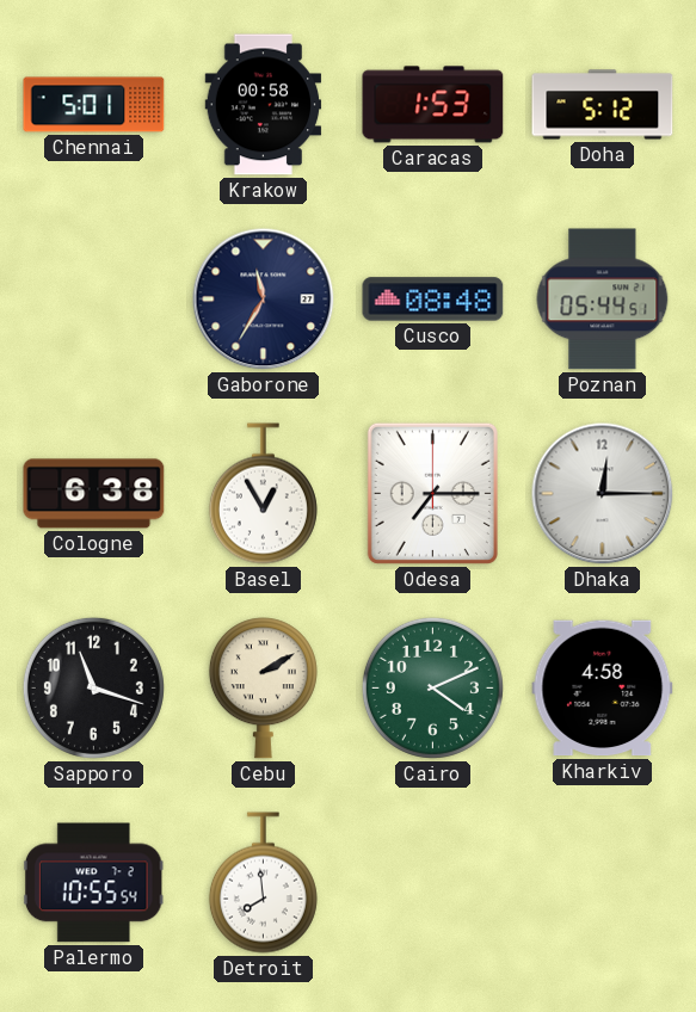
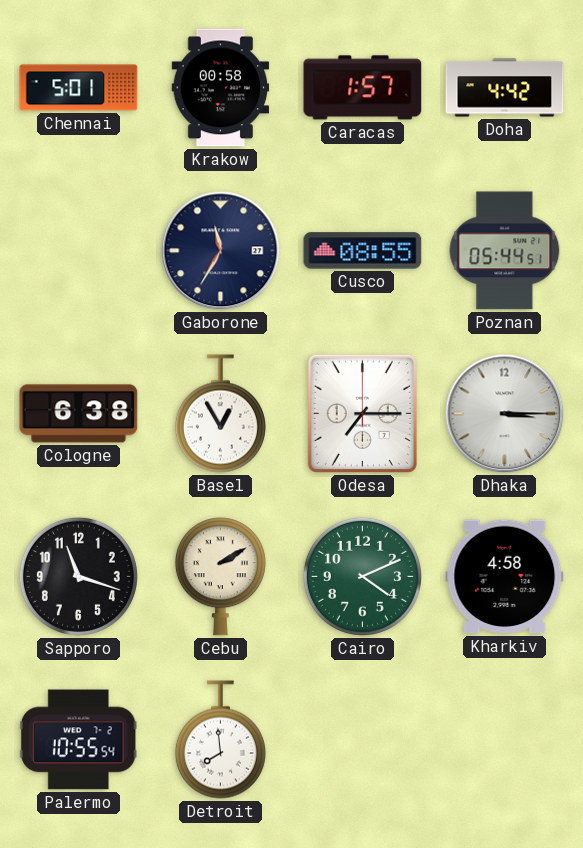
Caracas: 1:53 -> 1:57
Doha: 5:12 -> 4:42
Cusco: 08:48 -> 08:55
Dhaka: 12:15 -> 3:15
